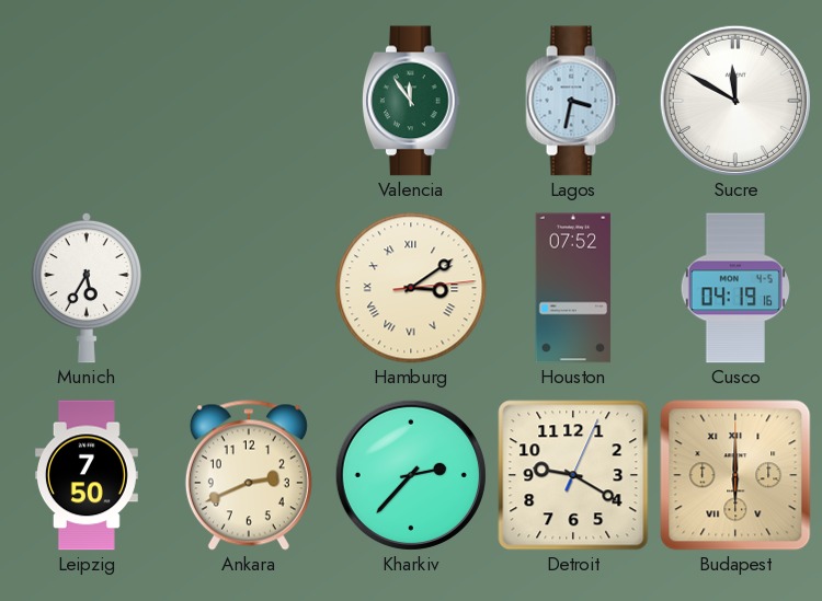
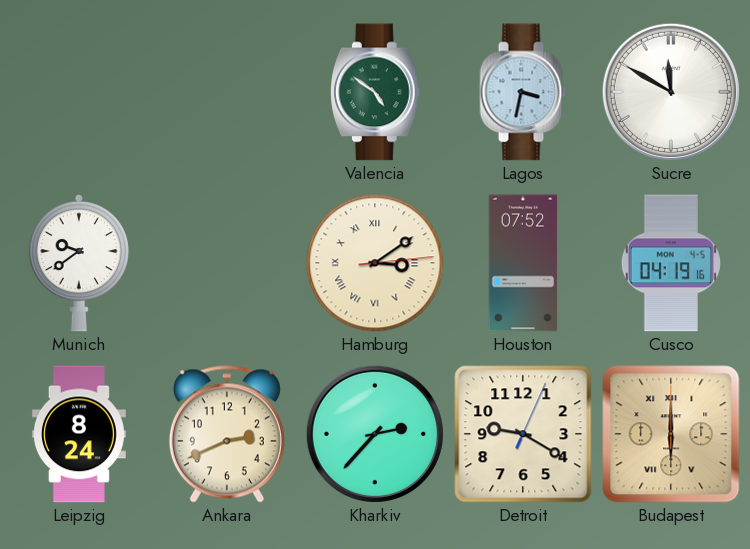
Valencia: 11:54 -> 4:51
Munich: 5:35 -> 9:39
Leipzig: 7:50 -> 8:24
